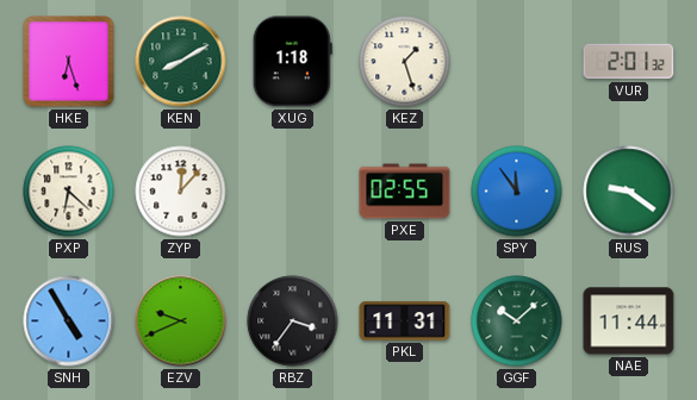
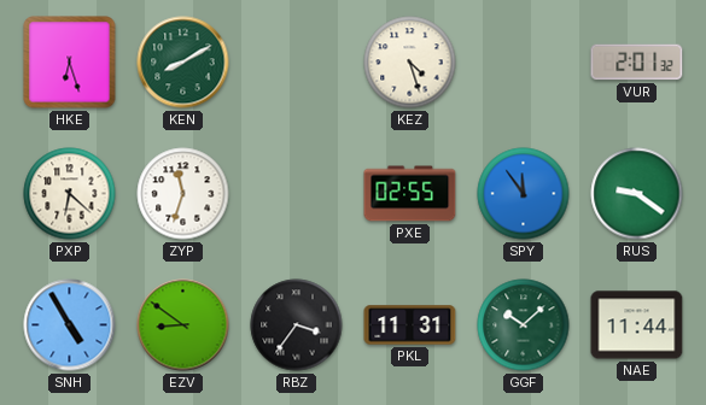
XUG: 1:18 -> none
KEZ: 1:27 -> 4:27
ZYP: 12:07 -> 11:33
EZV: 9:41 -> 8:51
